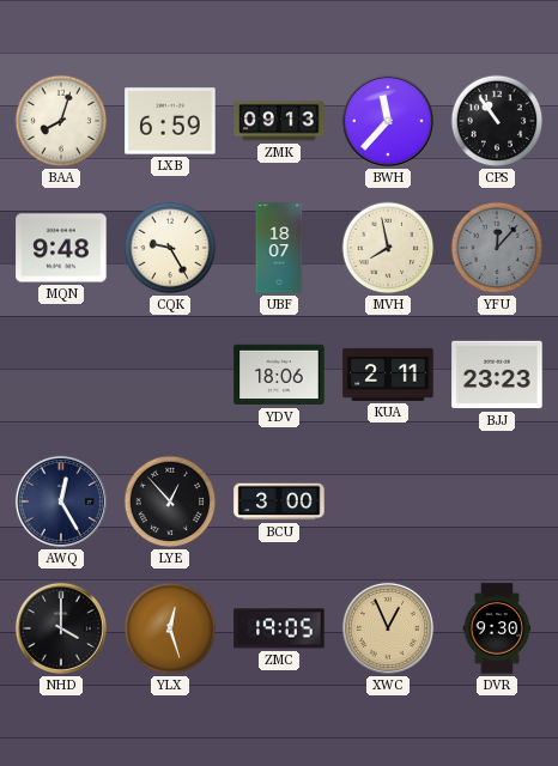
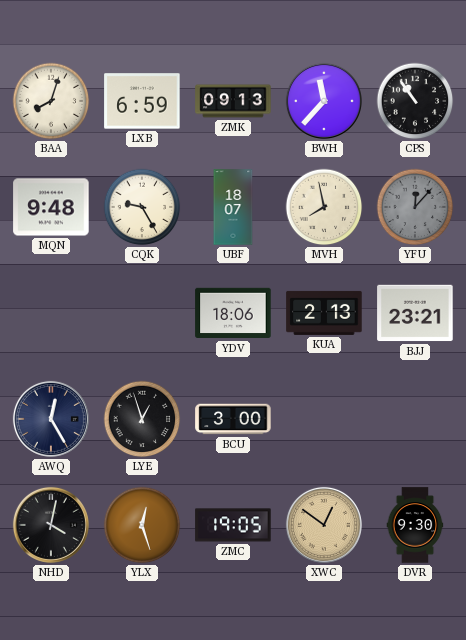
KUA: 2:11 -> 2:13
BJJ: 23:23 -> 23:21
LYE: 12:53 -> 12:57
NHD: 4:00 -> 4:02
XWC: 12:56 -> 12:51
